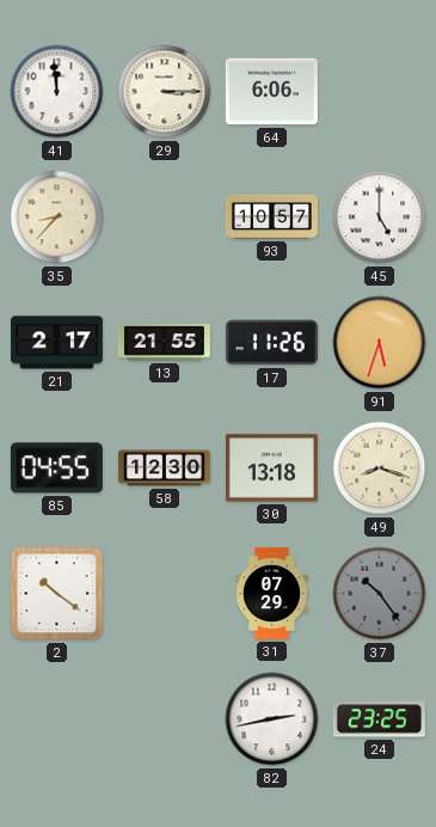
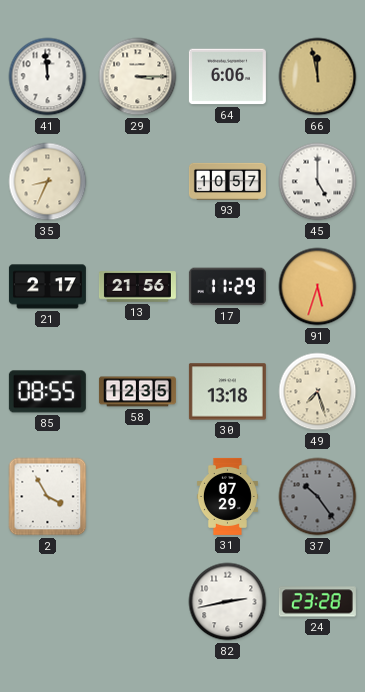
66: none -> 11:58
35: 8:37 -> 8:34
13: 21:55 -> 21:56
17: 11:26 -> 11:29
85: 04:55 -> 08:55
58: 12:30 -> 12:35
49: 8:18 -> 7:27
2: 10:21 -> 3:55
24: 23:25 -> 23:28
